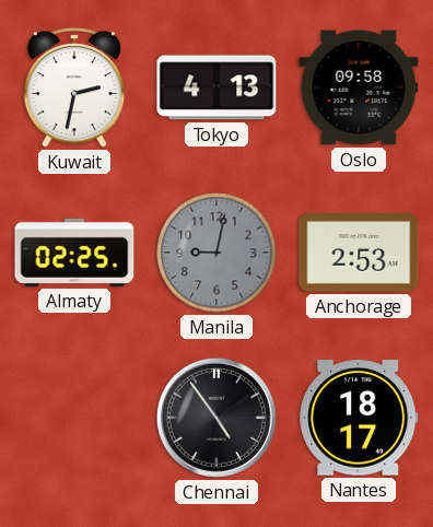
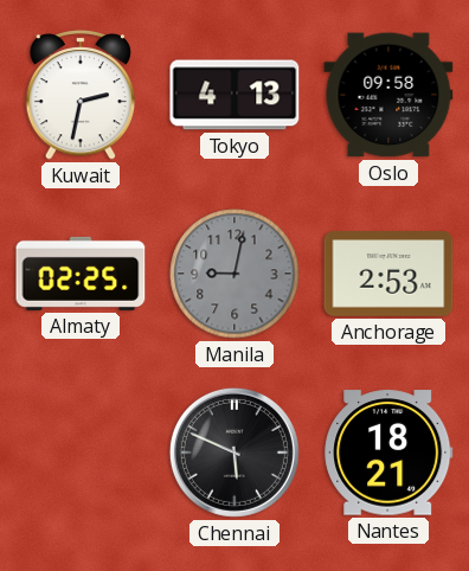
Chennai: 4:54 -> 5:49
Nantes: 18:17 -> 18:21
